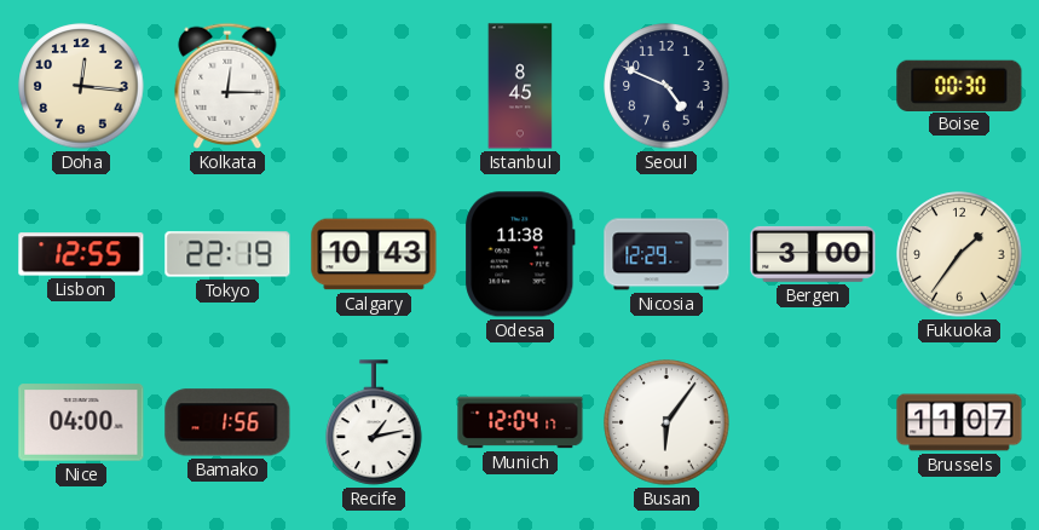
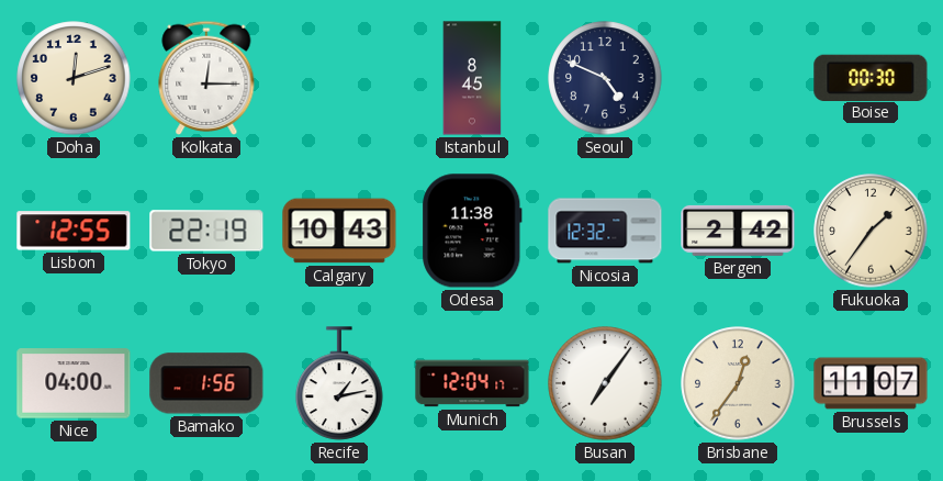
Doha: 12:16 -> 12:12
Nicosia: 12:29 -> 12:32
Bergen: 3:00 -> 2:42
Busan: 6:06 -> 7:06
Brisbane: none -> 12:36
